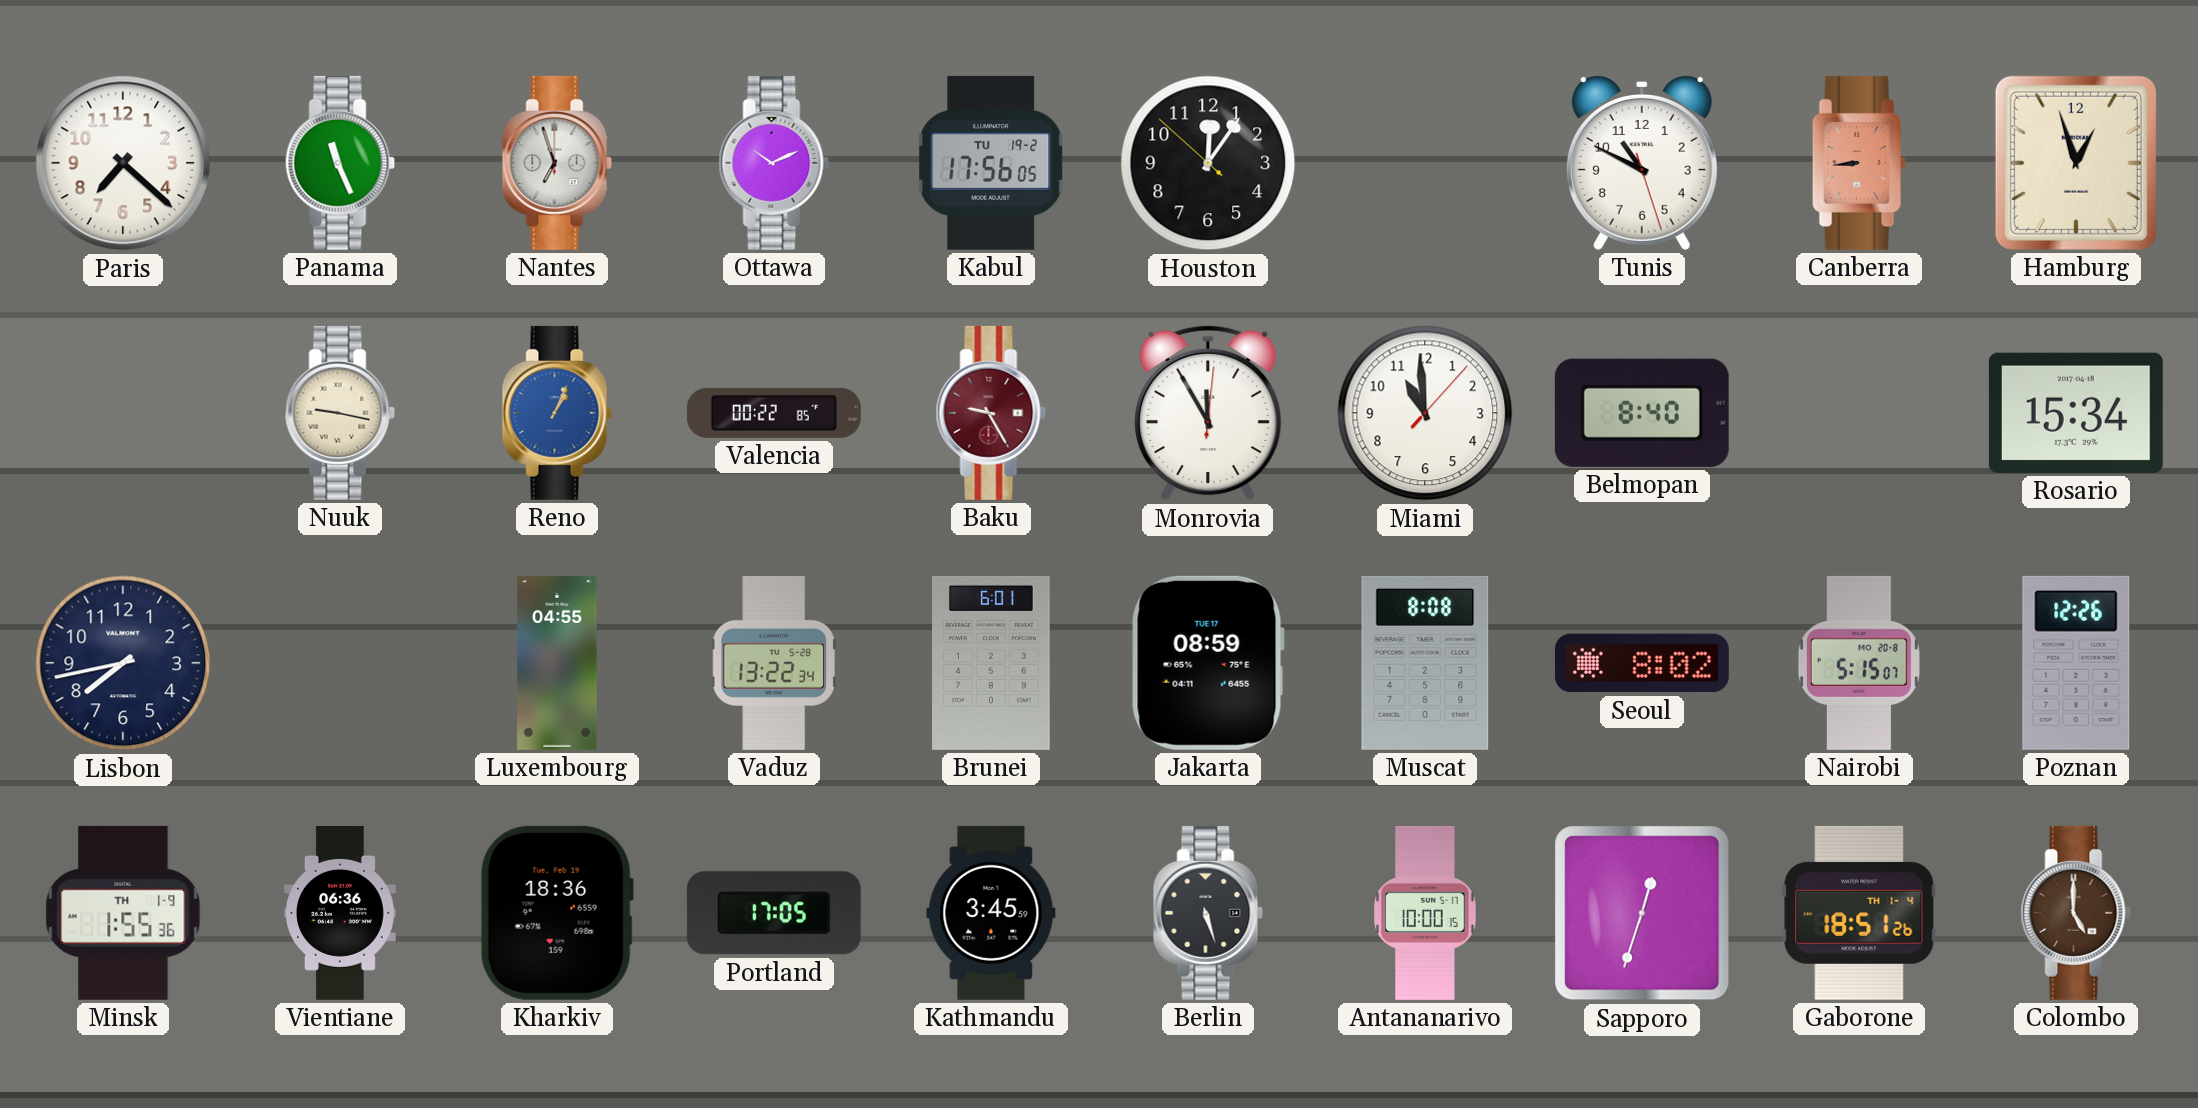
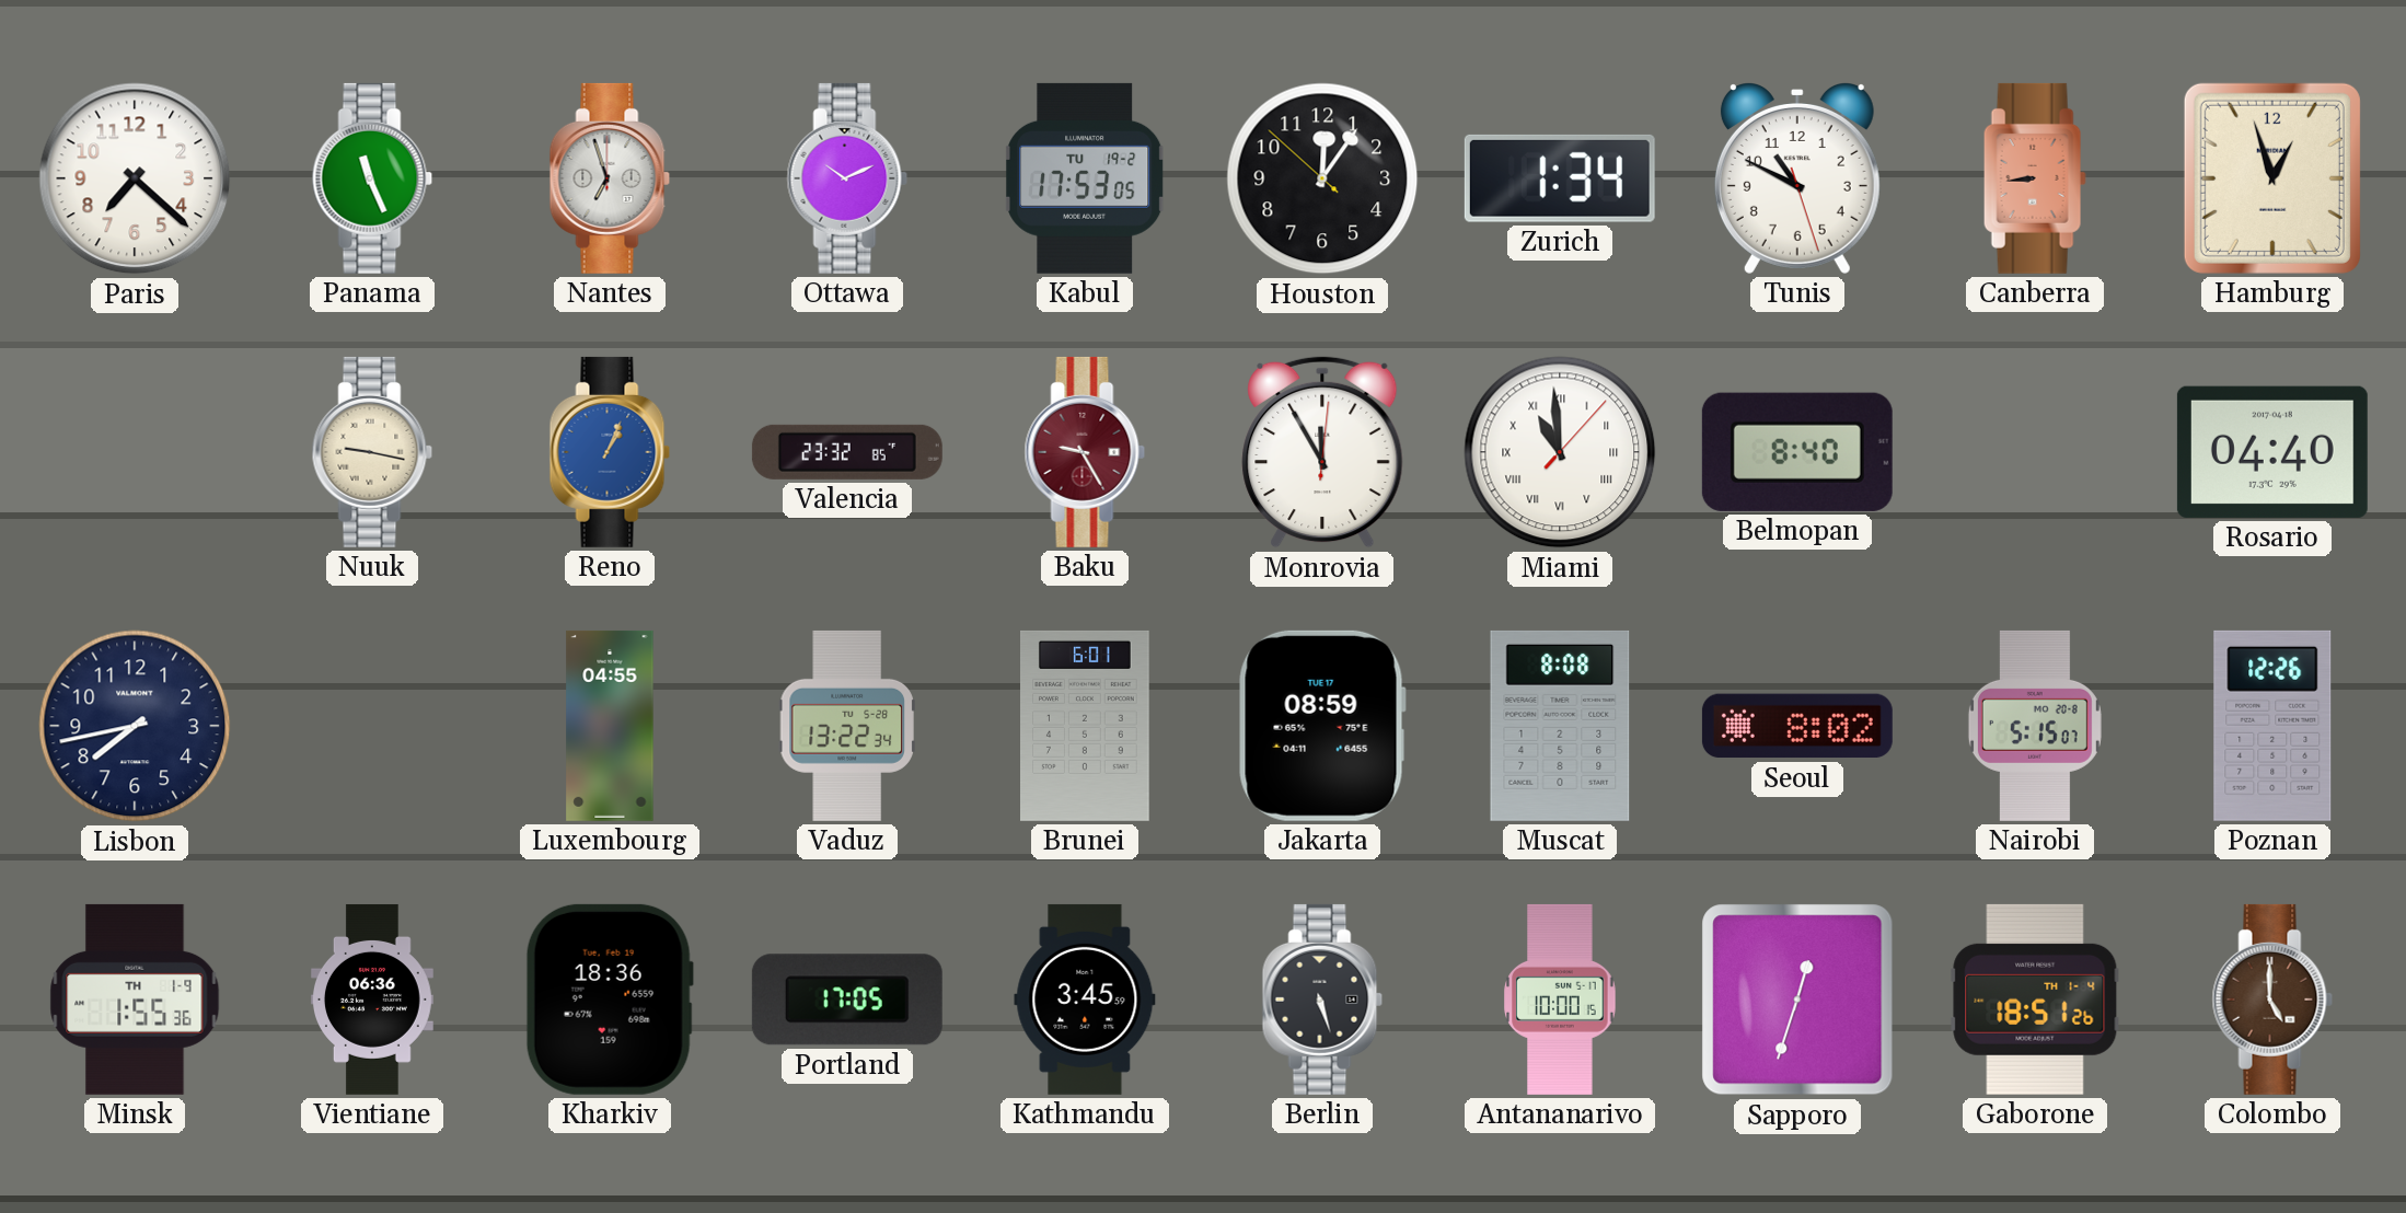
Kabul: 17:56 -> 17:53
Zurich: none -> 1:34
Valencia: 00:22 -> 23:32
Miami numerals: Arabic -> Roman
Rosario: 15:34 -> 04:40
